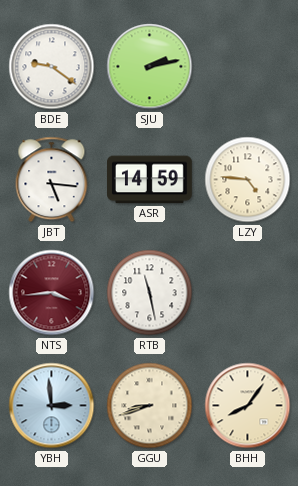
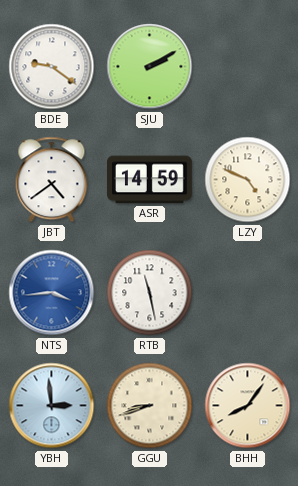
SJU: 2:13 -> 2:10
JBT: 5:16 -> 4:39
LZY: 4:46 -> 4:49
NTS dial: burgundy -> blue
